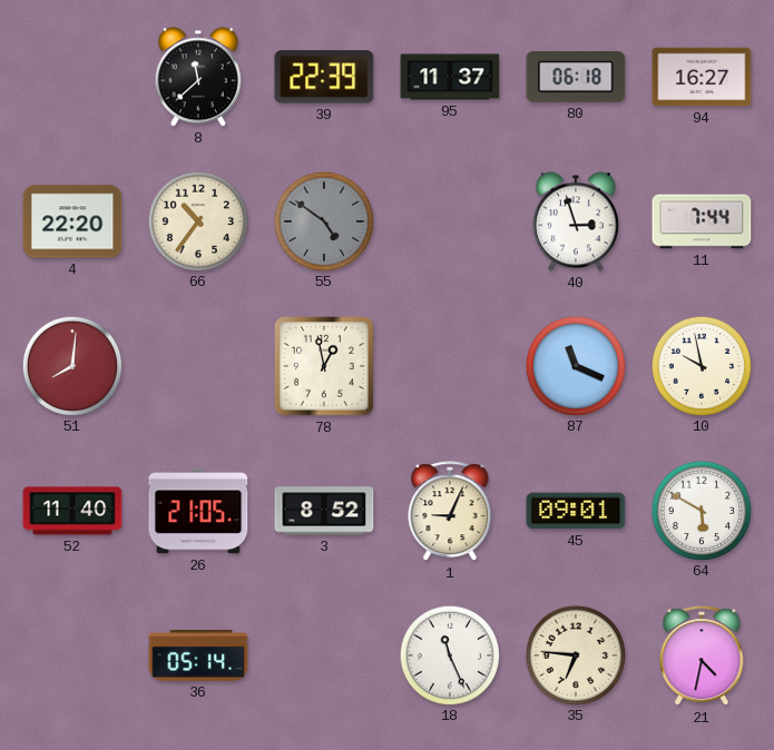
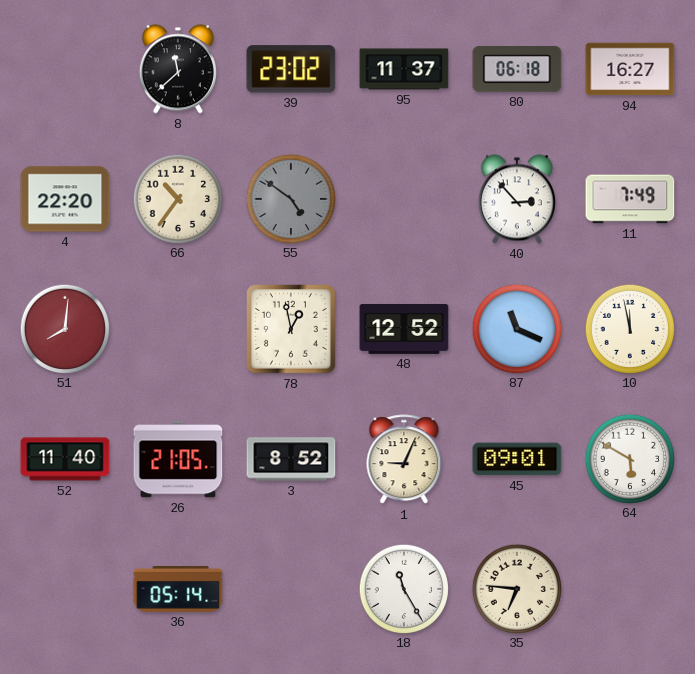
39: 22:39 -> 23:02
40: 2:57 -> 2:53
11: 7:44 -> 7:49
48: none -> 12:52
10: 9:58 -> 11:58
18: 11:26 -> 11:25
21: 4:32 -> none
